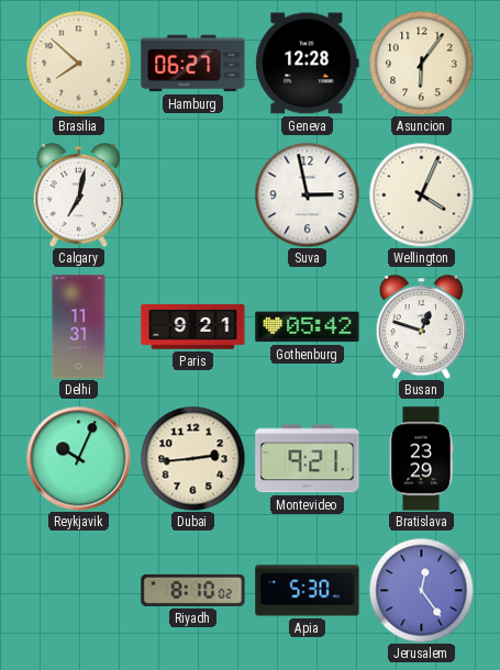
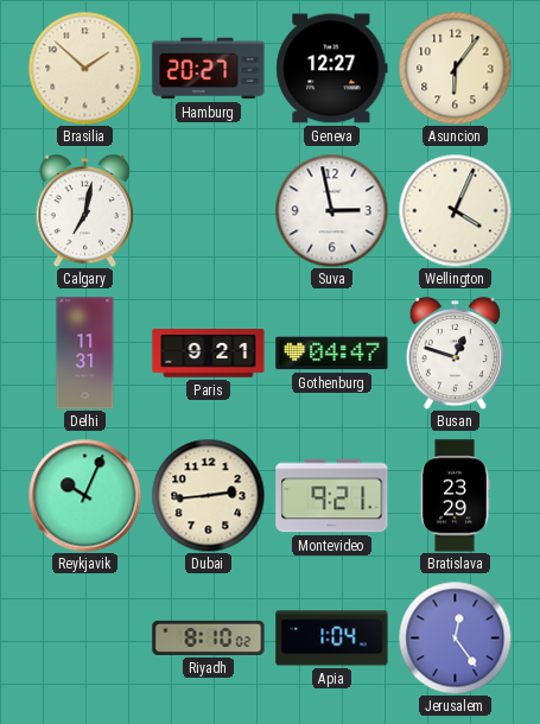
Brasilia: 7:52 -> 1:52
Hamburg: 06:27 -> 20:27
Geneva: 12:28 -> 12:27
Gothenburg: 05:42 -> 04:47
Apia: 5:30 -> 1:04
